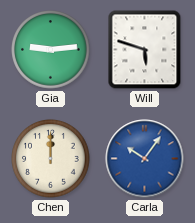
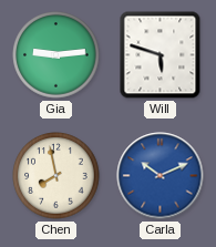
Chen: 12:00 -> 7:58
Carla: 10:06 -> 10:11
